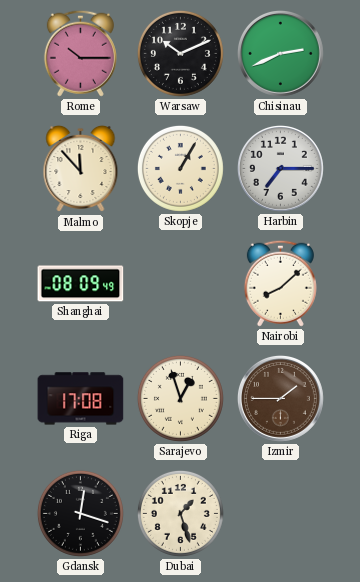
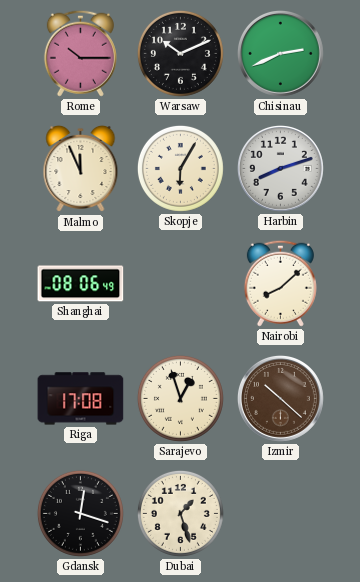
Malmo: 11:53 -> 11:56
Skopje: 1:05 -> 6:05
Harbin: 7:15 -> 8:12
Shanghai: 08:09 -> 08:06
Izmir: 1:45 -> 10:22
